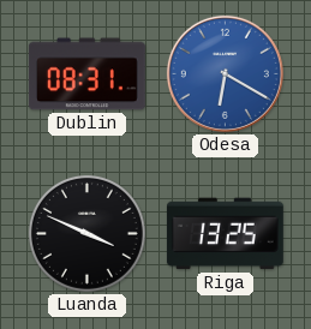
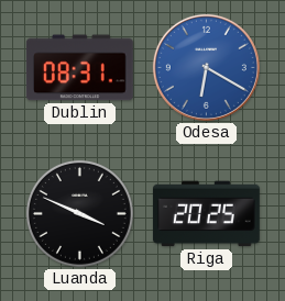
Riga: 13:25 -> 20:25
